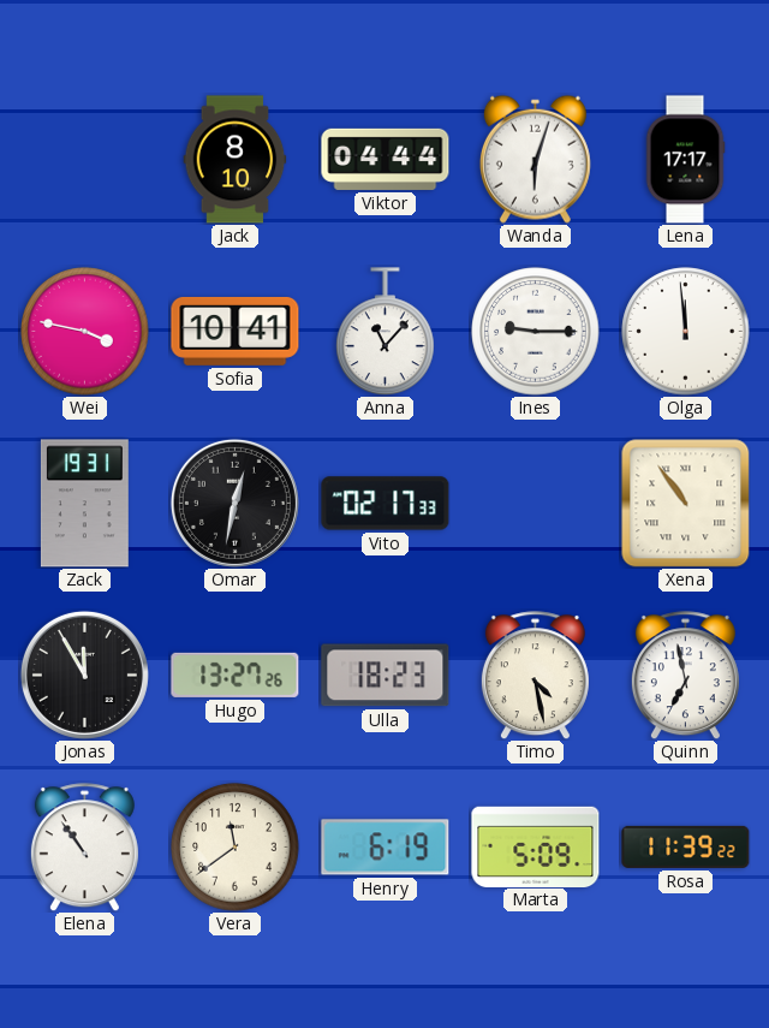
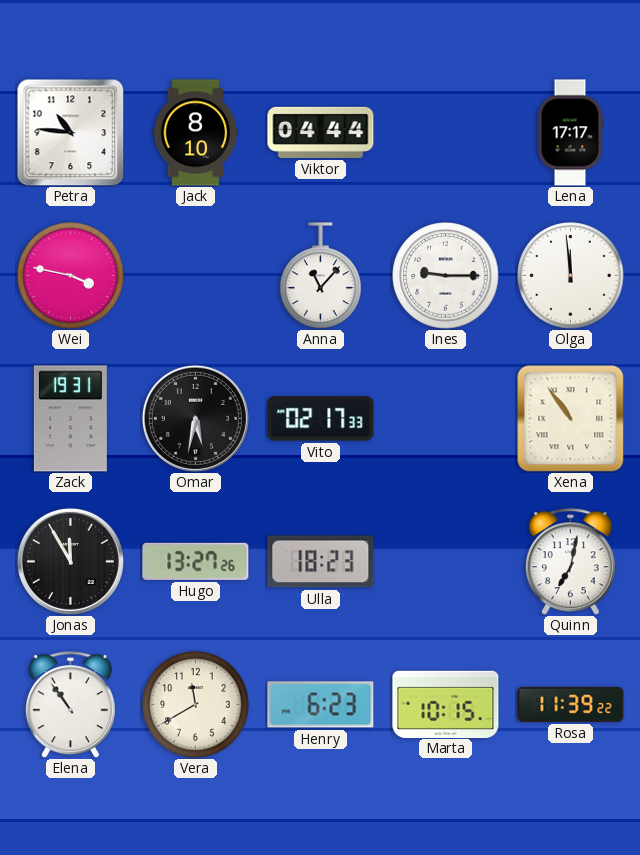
Petra: none -> 10:46
Wanda: 6:03 -> none
Sofia: 10:41 -> none
Omar: 12:32 -> 5:32
Timo: 4:28 -> none
Quinn: 6:58 -> 7:02
Vera: 11:39 -> 11:40
Henry: 6:19 -> 6:23
Marta: 5:09 -> 10:15
